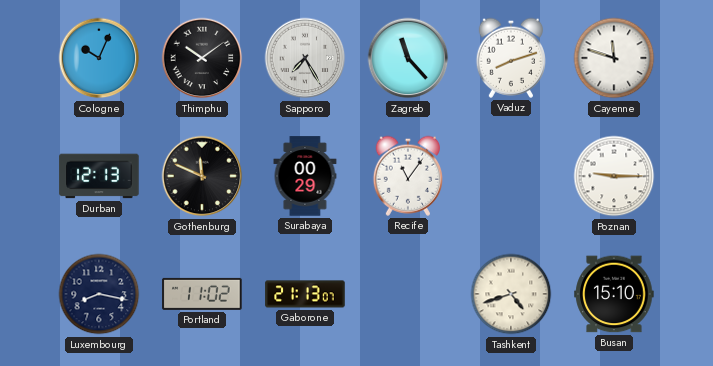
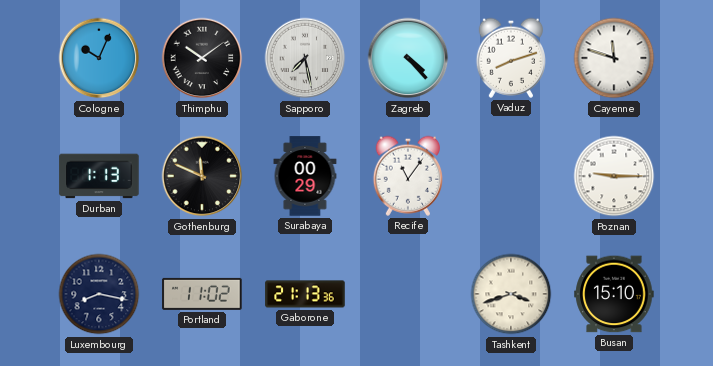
Sapporo: 7:25 -> 7:28
Zagreb: 11:23 -> 4:23
Durban: 12:13 -> 1:13
Gaborone: 21:13:07 -> 21:13:36
Tashkent: 4:42 -> 3:42
